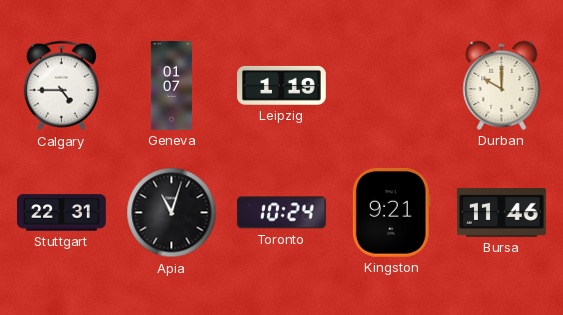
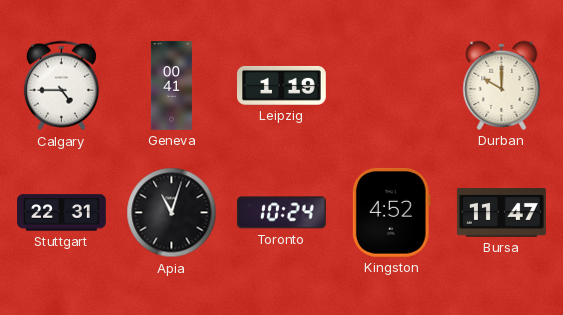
Geneva: 01:07 -> 00:41
Kingston: 9:21 -> 4:52
Bursa: 11:46 -> 11:47
